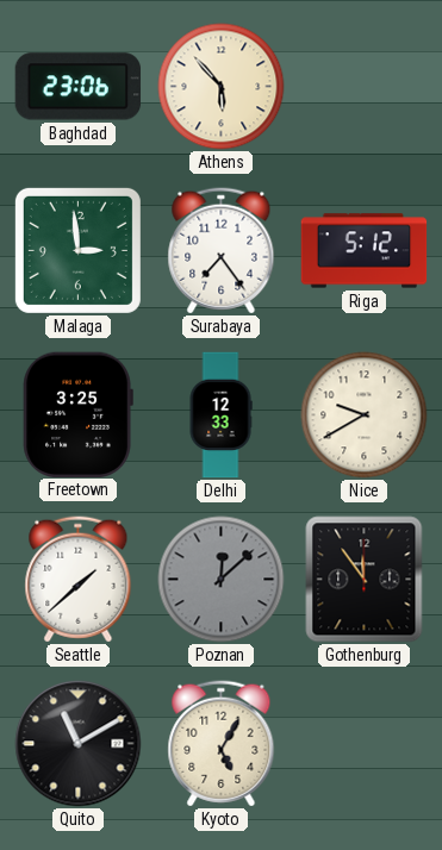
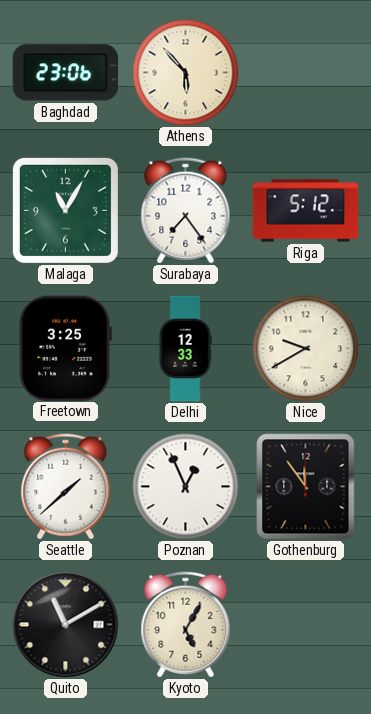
Malaga: 2:59 -> 11:05
Poznan: 12:08 -> 12:56
Poznan dial: grey -> white
